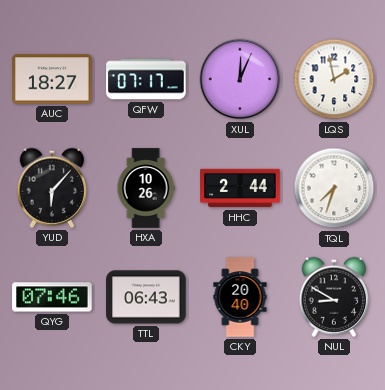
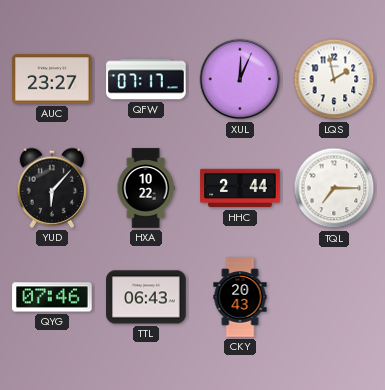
AUC: 18:27 -> 23:27
HXA: 10:26 -> 10:22
TQL: 7:33 -> 7:15
CKY: 20:40 -> 20:43
NUL: 8:50 -> none
